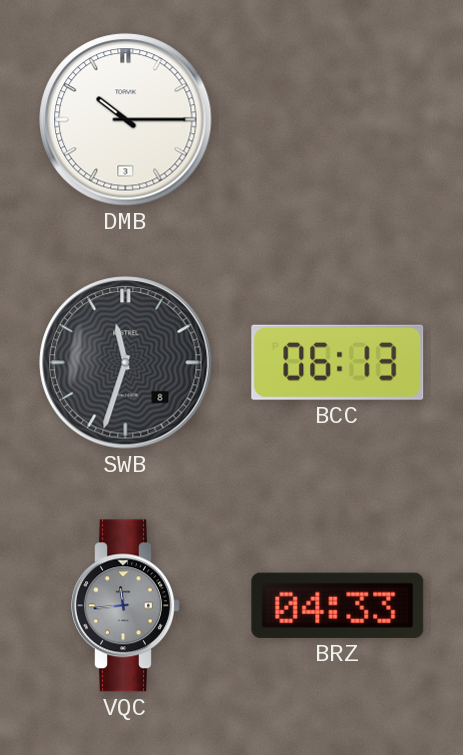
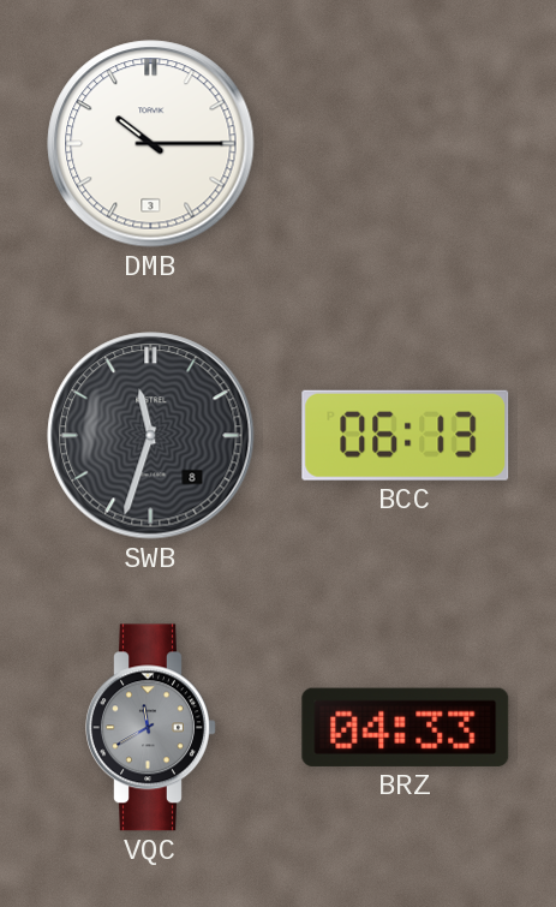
VQC: 11:44 -> 11:40
